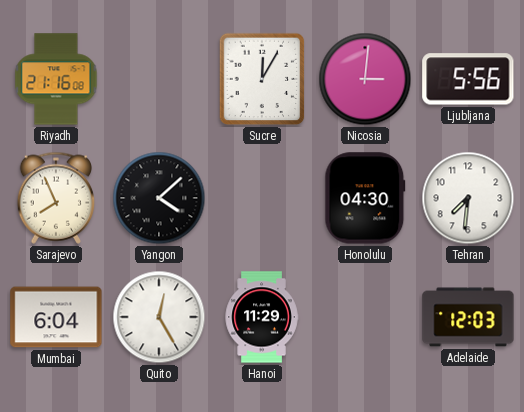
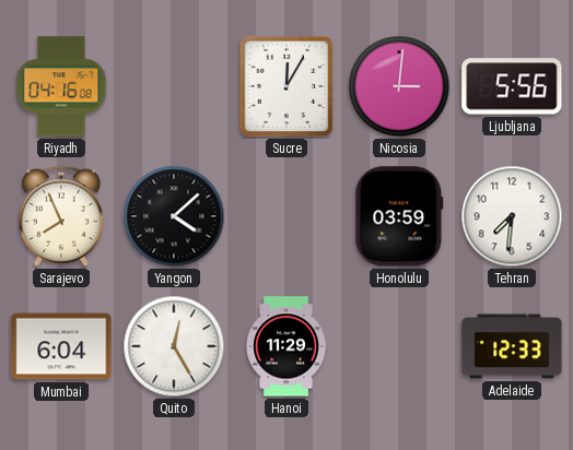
Riyadh: 21:16 -> 04:16
Honolulu: 04:30 -> 03:59
Adelaide: 12:03 -> 12:33
